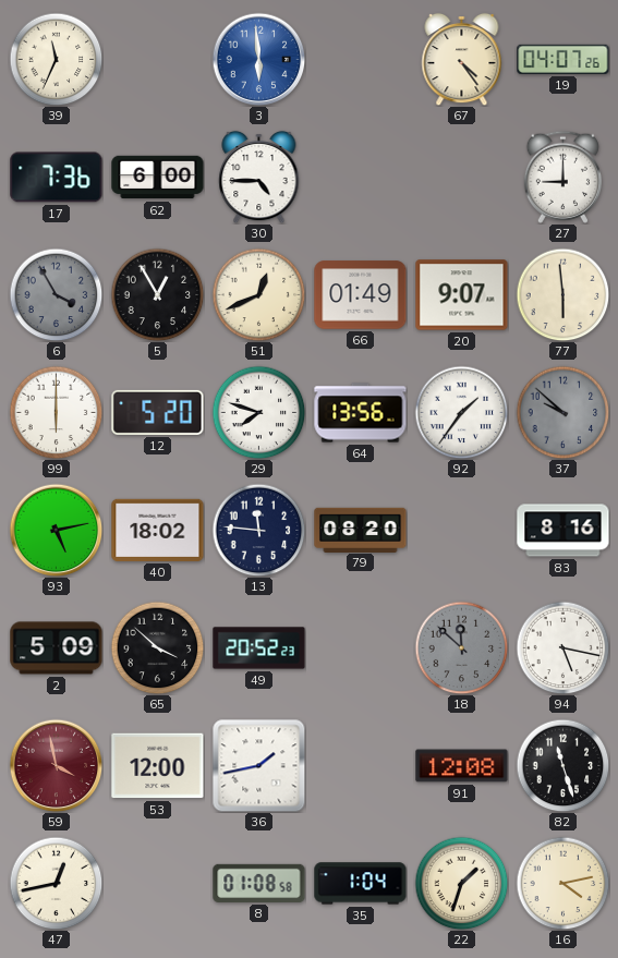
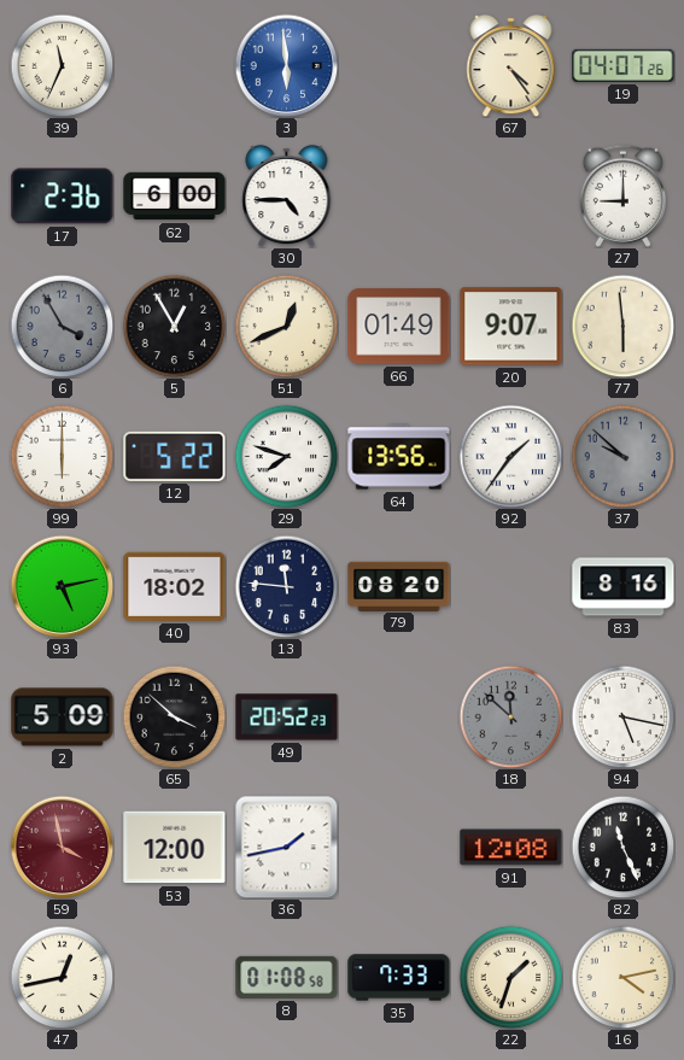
17: 7:36 -> 2:36
12: 5:20 -> 5:22
82: 11:27 -> 11:26
35: 1:04 -> 7:33
